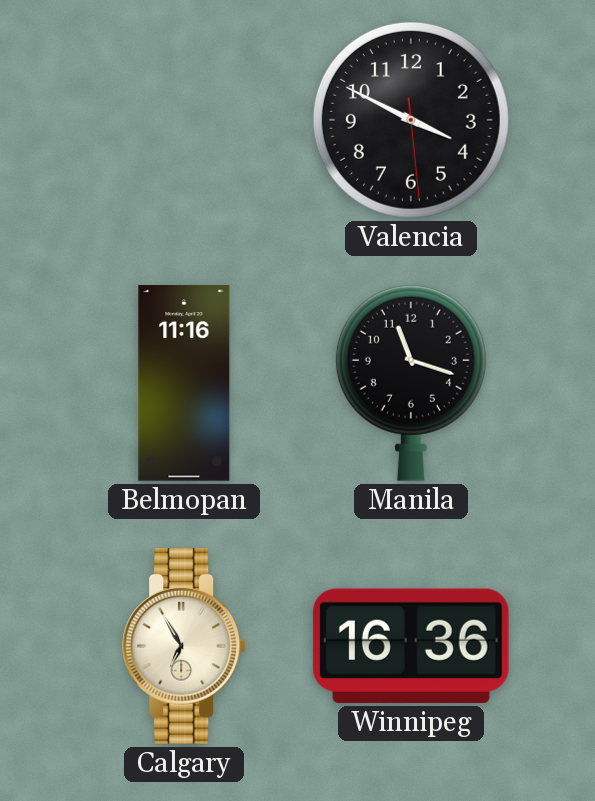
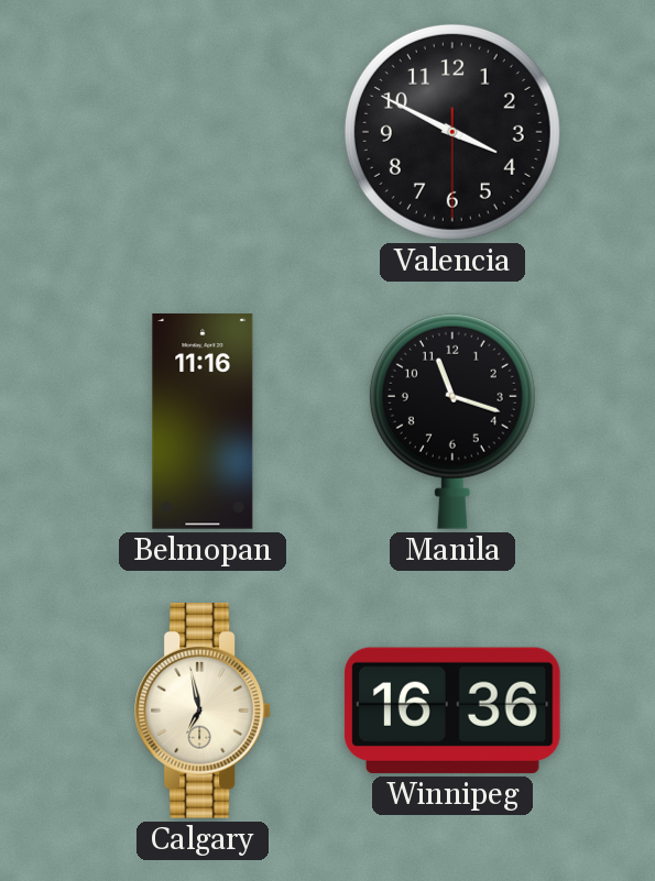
Valencia: 3:49:29 -> 3:49:30
Calgary: 6:55 -> 6:58
